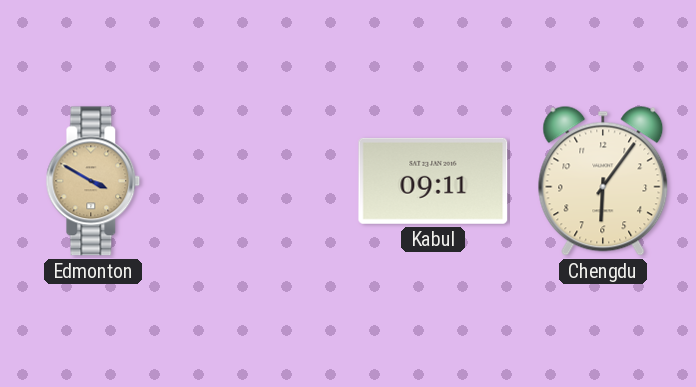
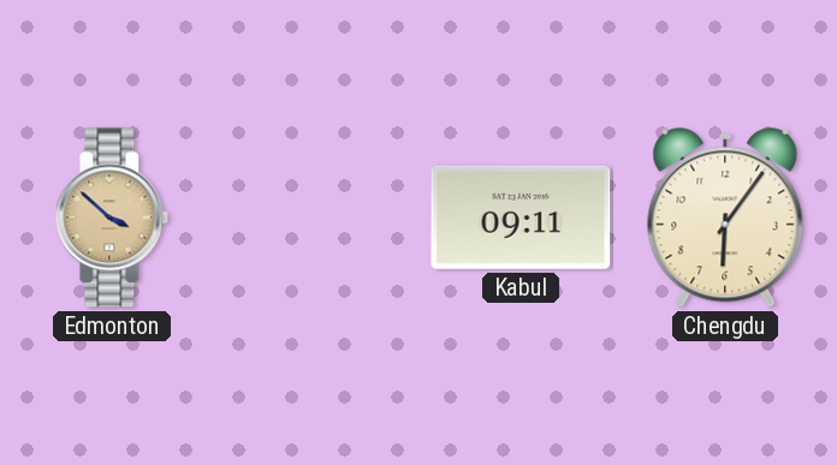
Edmonton: 3:50 -> 3:52
